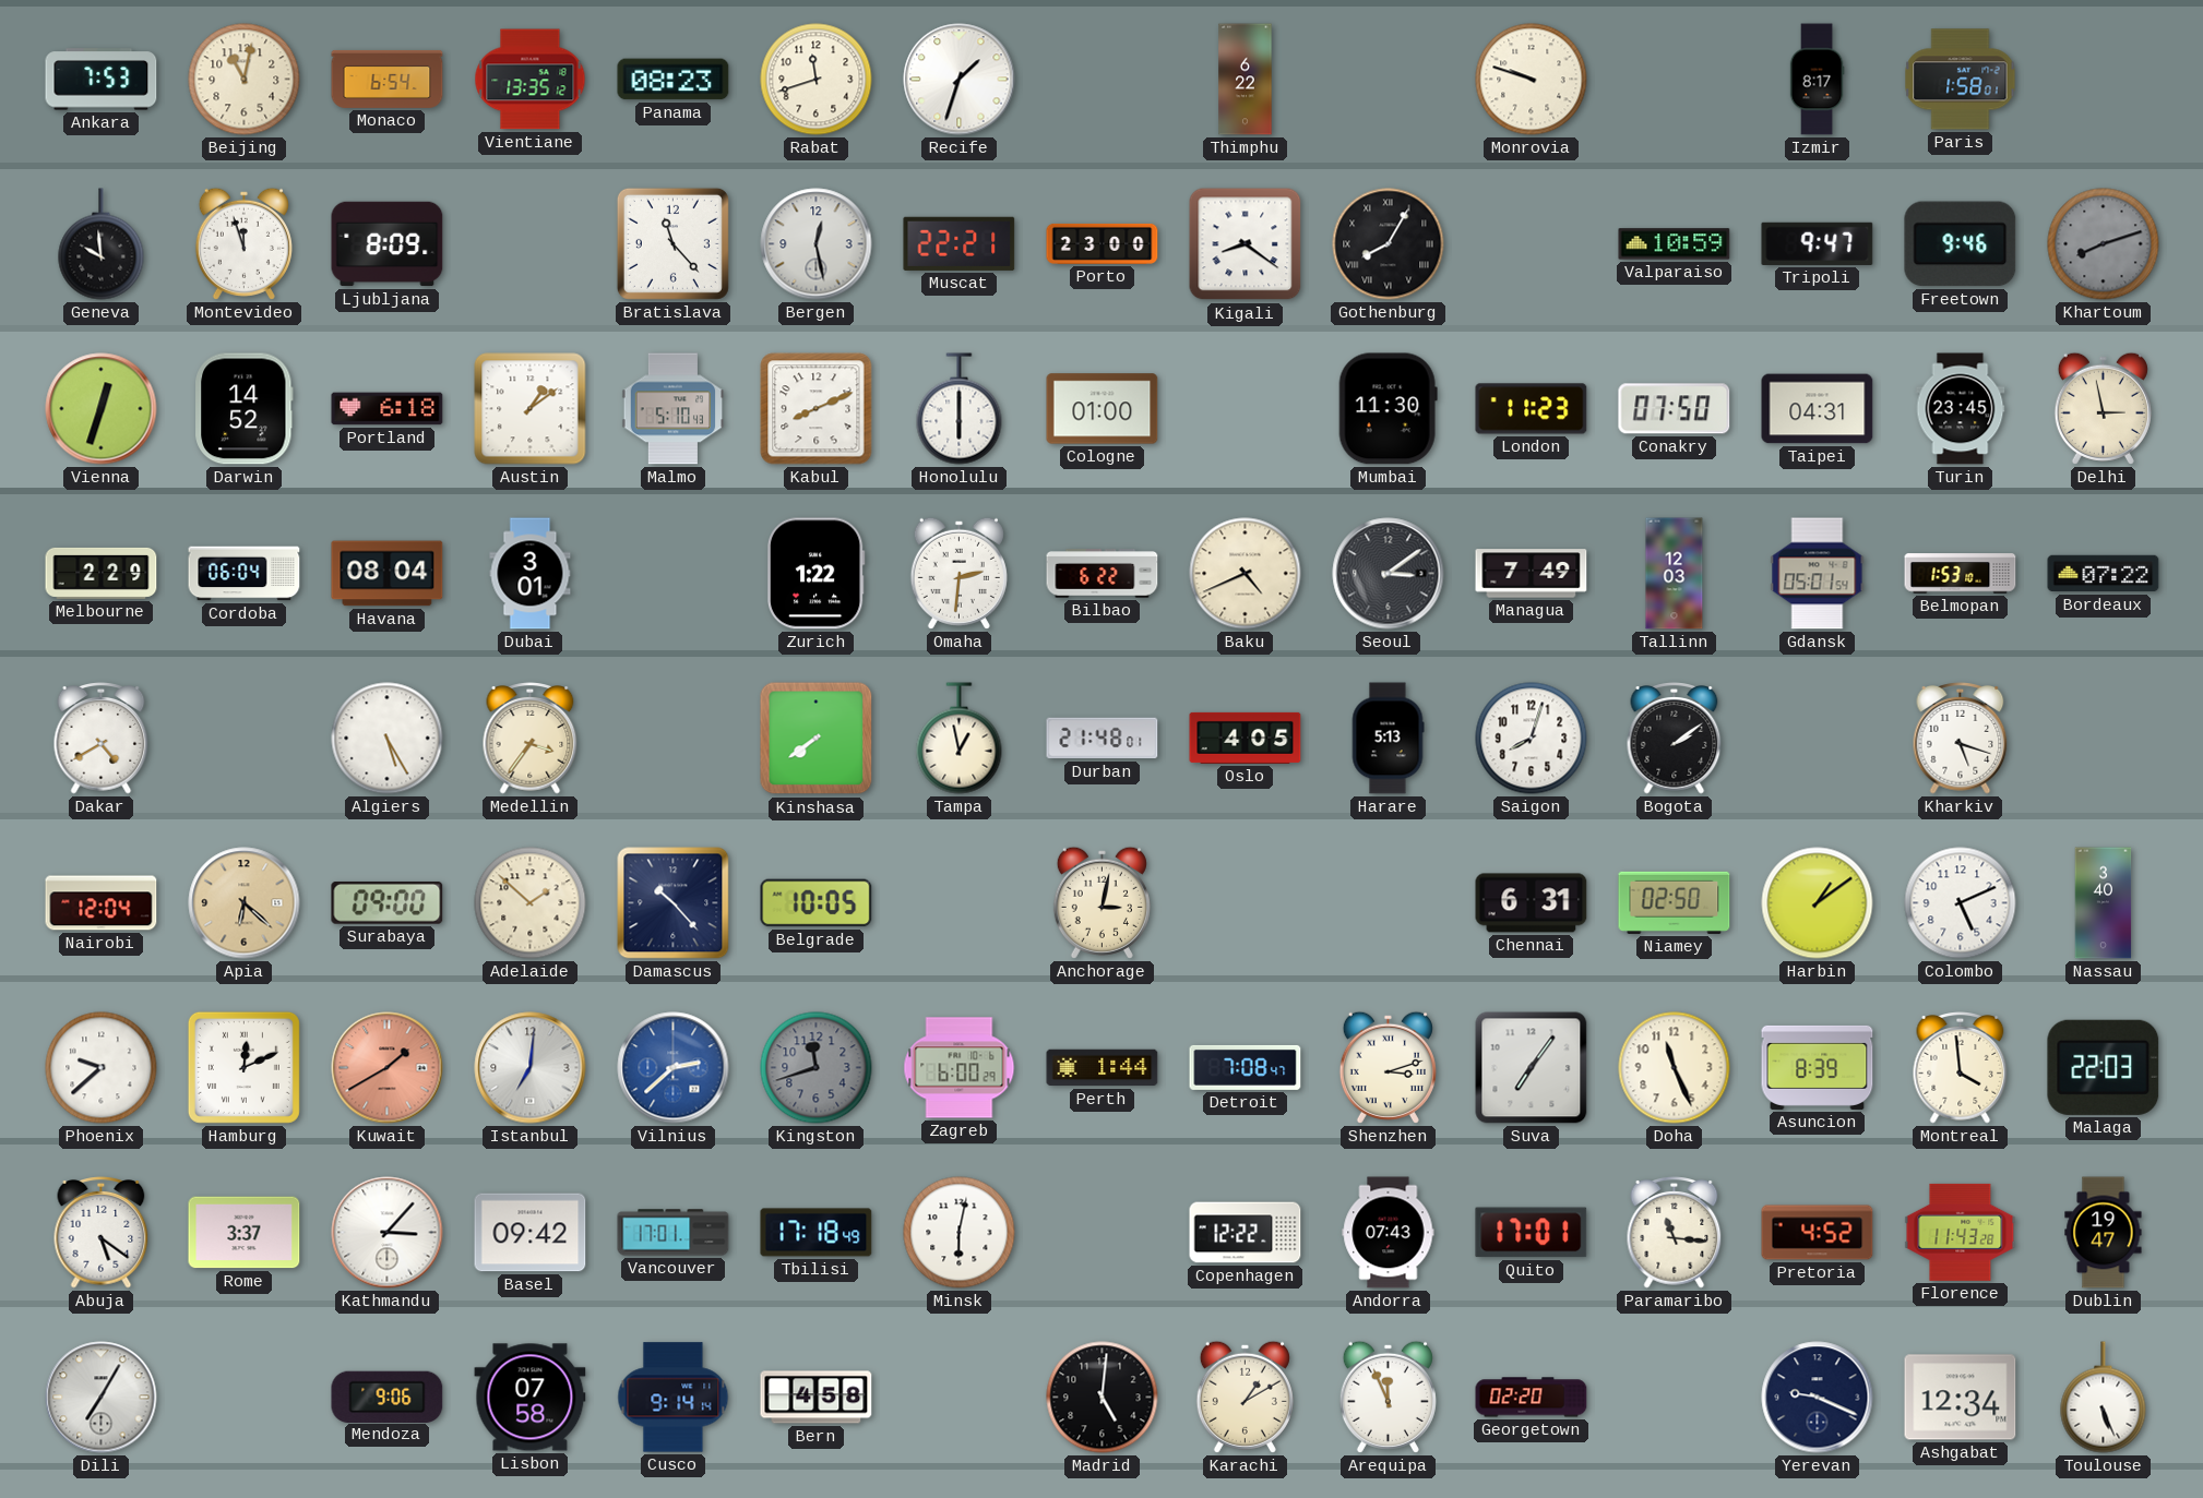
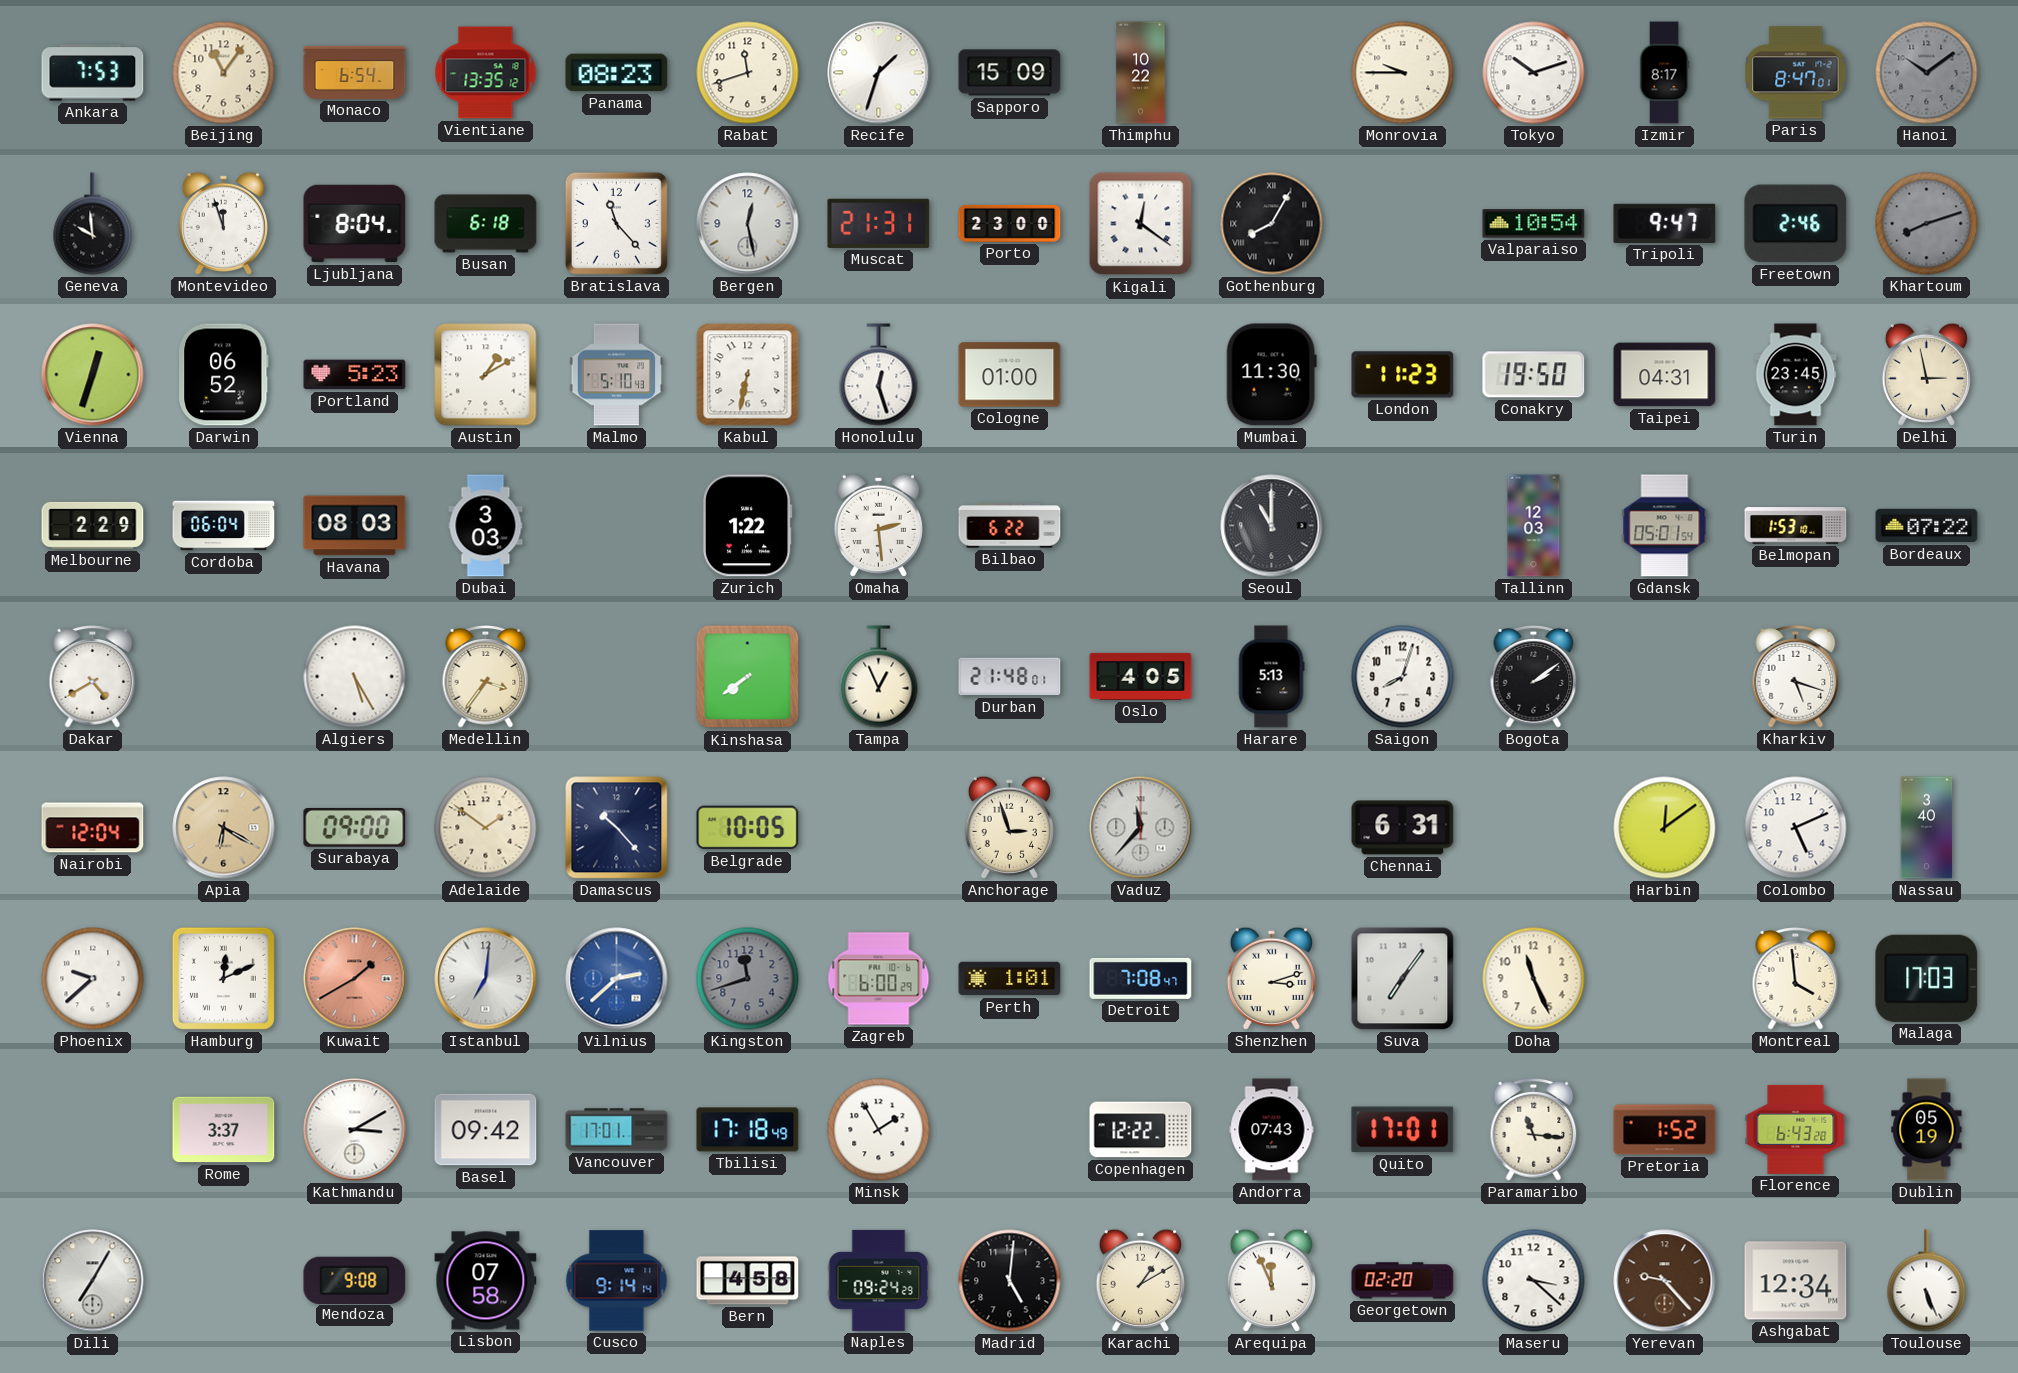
Beijing: 11:02 -> 11:06
Sapporo: none -> 15:09
Thimphu: 6:22 -> 10:22
Monrovia: 9:48 -> 9:45
Tokyo: none -> 10:12
Paris: 1:58 -> 8:47
Hanoi: none -> 10:09
Ljubljana: 8:09 -> 8:04
Busan: none -> 6:18
Muscat: 22:21 -> 21:31
Kigali: 8:21 -> 12:21
Valparaiso: 10:59 -> 10:54
Freetown: 9:46 -> 2:46
Darwin: 14:52 -> 06:52
Portland: 6:18 -> 5:23
Austin: 1:09 -> 1:10
Kabul: 8:11 -> 6:32
Honolulu: 6:00 -> 12:27
Conakry: 07:50 -> 19:50
Havana: 08:04 -> 08:03
Dubai: 3:01 -> 3:03
Omaha: 2:31 -> 2:29
Baku: 4:41 -> none
Seoul: 3:09 -> 11:00
Managua: 7:49 -> none
Tampa: 12:58 -> 12:56
Apia: 6:22 -> 6:20
Adelaide: 1:52 -> 1:51
Anchorage: 3:02 -> 2:57
Vaduz: none -> 11:37
Niamey: 02:50 -> none
Harbin: 1:09 -> 12:09
Perth: 1:44 -> 1:01
Asuncion: 8:39 -> none
Malaga: 22:03 -> 17:03
Abuja: 5:21 -> none
Kathmandu: 3:07 -> 3:10
Minsk: 6:02 -> 1:55
Pretoria: 4:52 -> 1:52
Florence: 11:43 -> 6:43
Dublin: 19:47 -> 05:19
Mendoza: 9:06 -> 9:08
Naples: none -> 09:24
Maseru: none -> 3:22
Yerevan: 9:19 -> 9:23
Yerevan dial: navy -> brown
